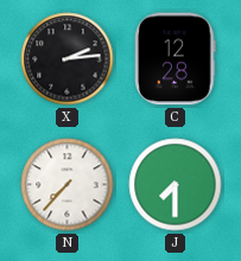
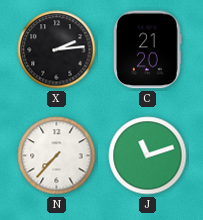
C: 12:28 -> 21:20
J: 7:30 -> 11:12
